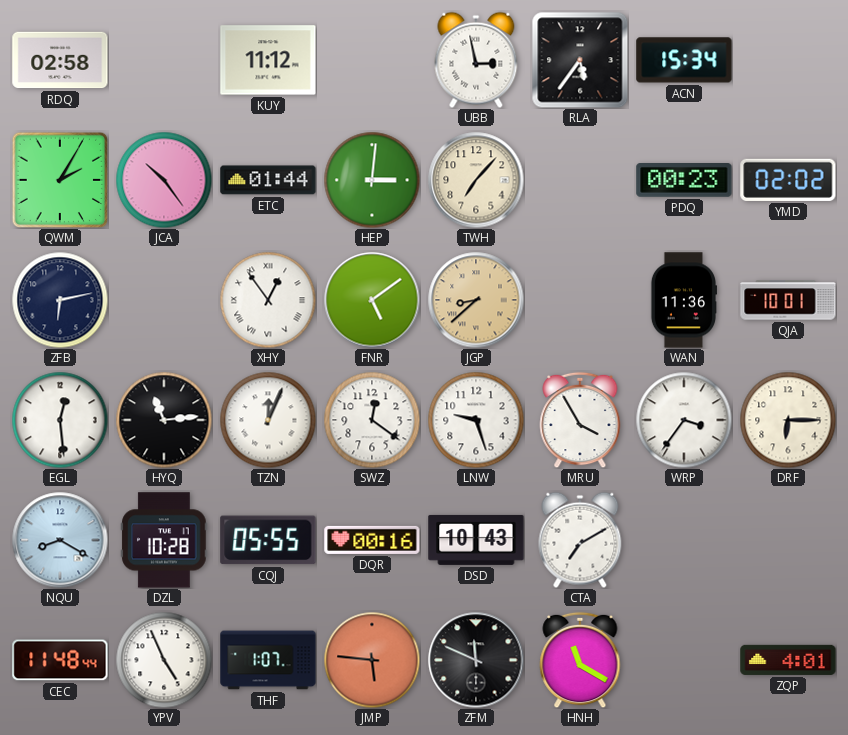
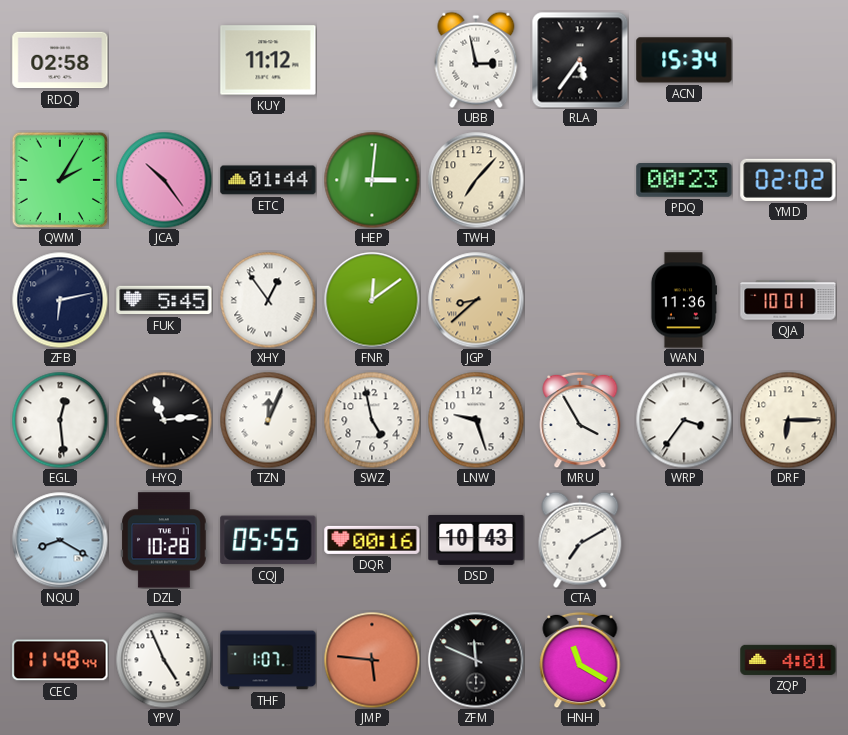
FUK: none -> 5:45
FNR: 5:09 -> 12:09
SWZ: 12:21 -> 4:58
